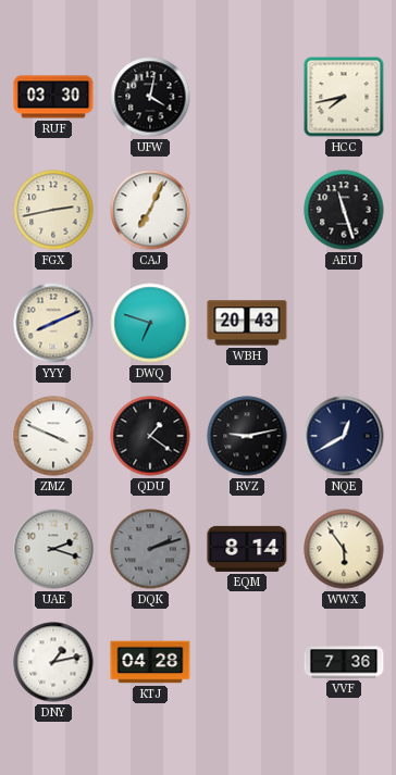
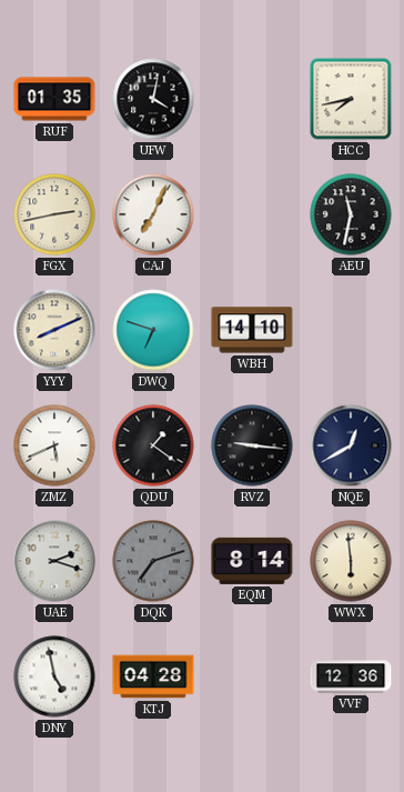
RUF: 03:30 -> 01:35
AEU: 11:27 -> 11:32
WBH: 20:43 -> 14:10
ZMZ: 3:49 -> 5:41
RVZ: 9:13 -> 9:16
DQK: 2:12 -> 7:12
WWX: 5:54 -> 5:59
DNY: 1:13 -> 4:58
VVF: 7:36 -> 12:36
